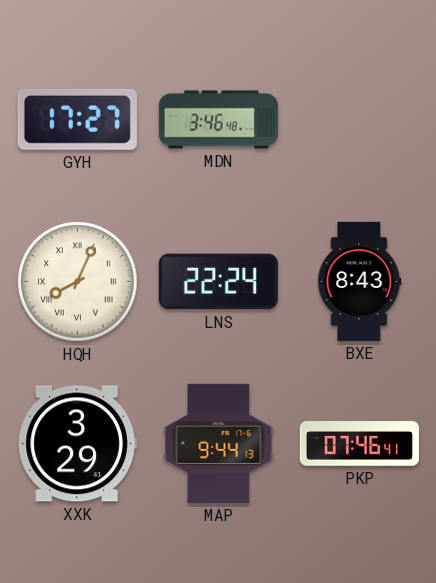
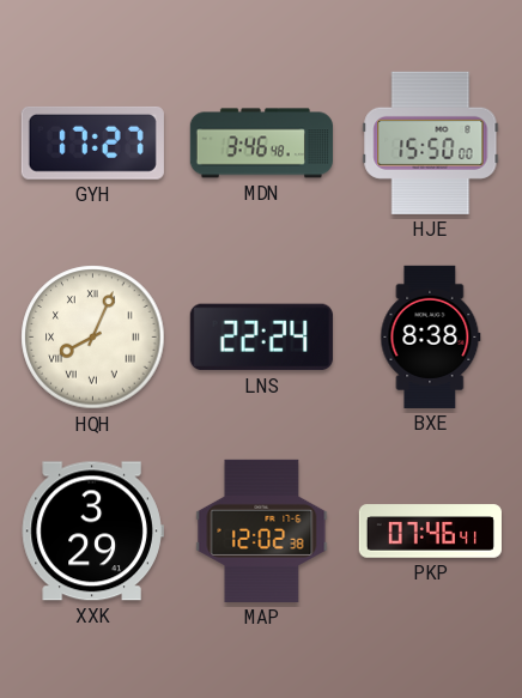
HJE: none -> 15:50
BXE: 8:43 -> 8:38
MAP: 9:44 -> 12:02
